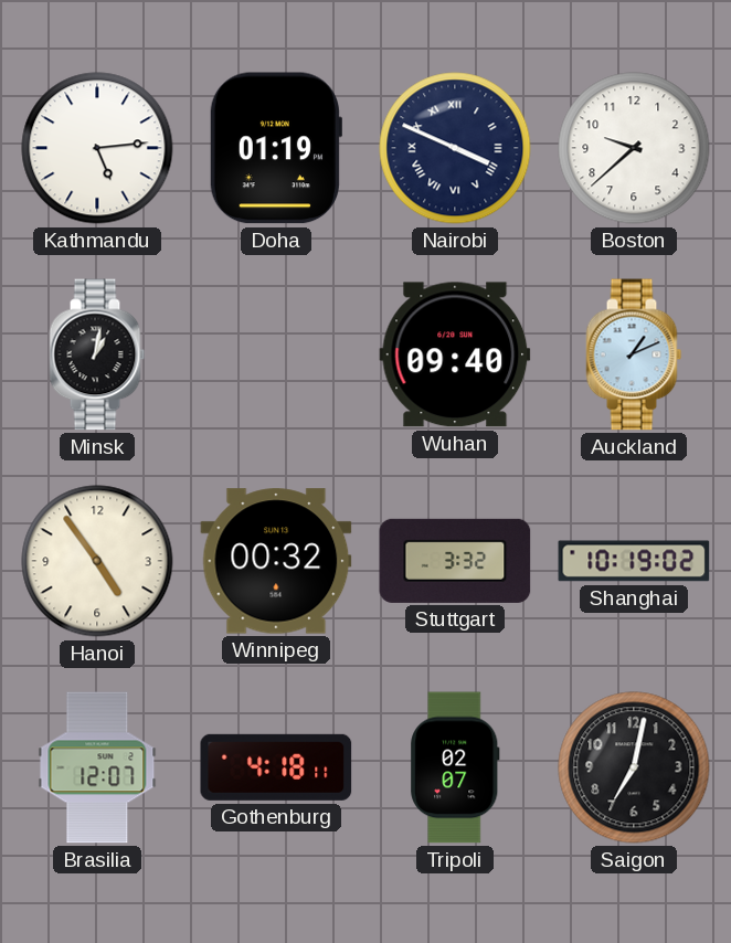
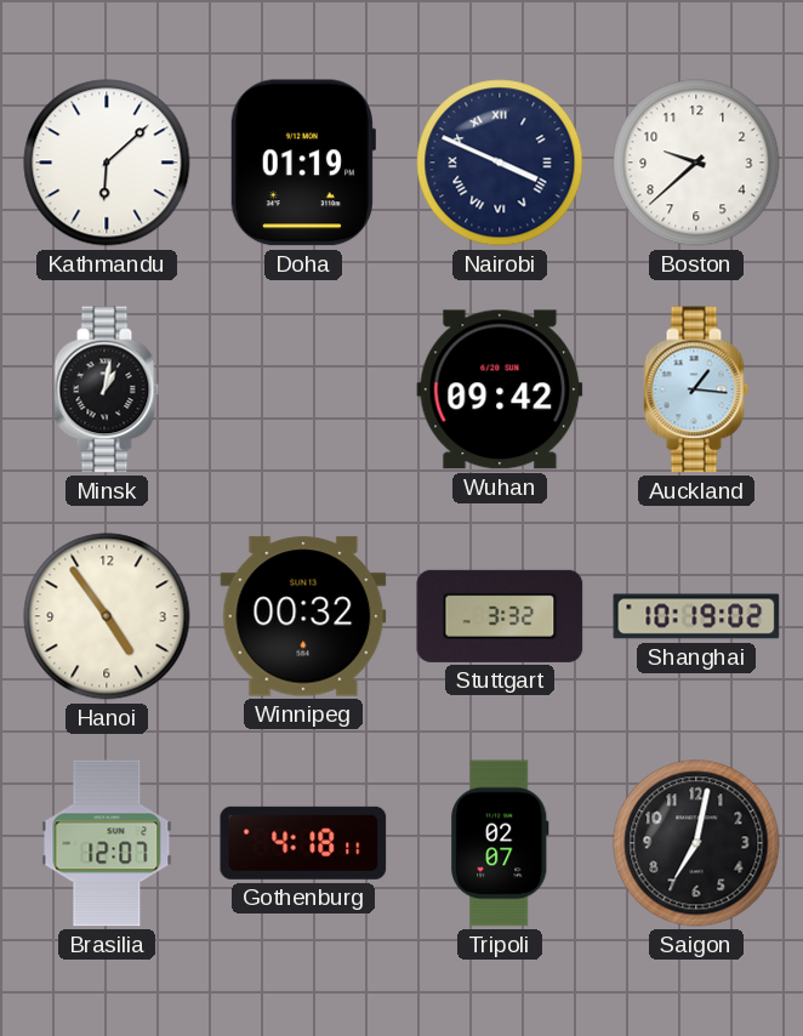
Kathmandu: 5:14 -> 6:08
Wuhan: 09:40 -> 09:42
Auckland: 1:11 -> 1:16
